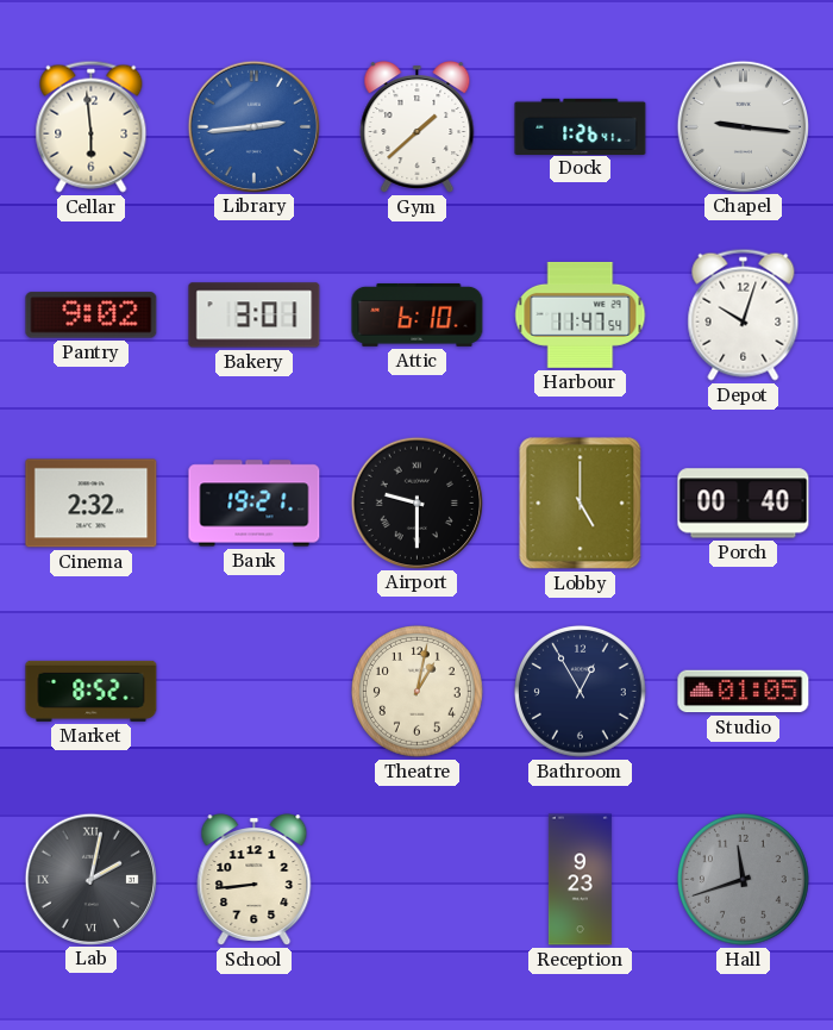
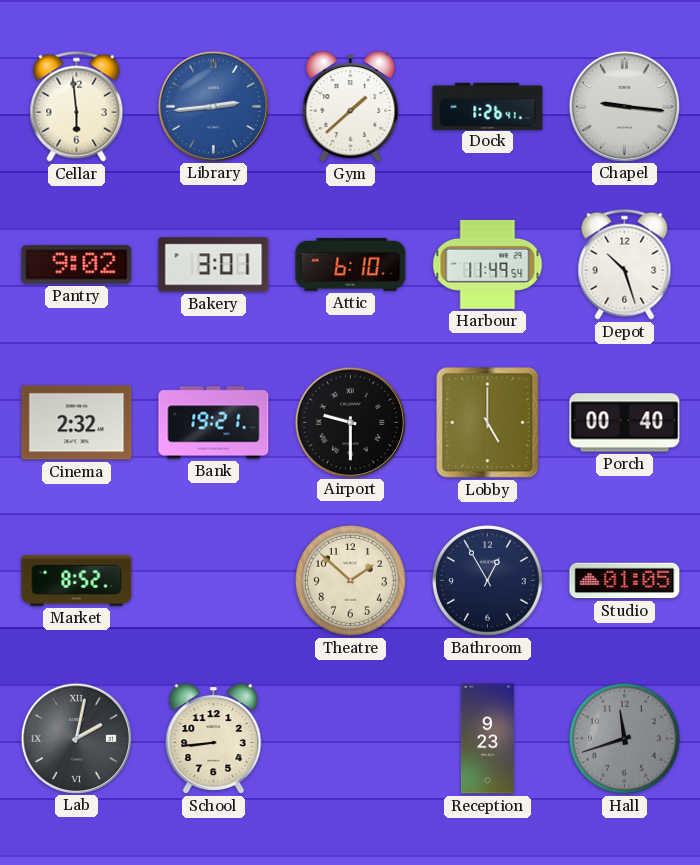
Harbour: 11:47 -> 11:49
Depot: 10:03 -> 10:27
Theatre: 1:02 -> 1:52
